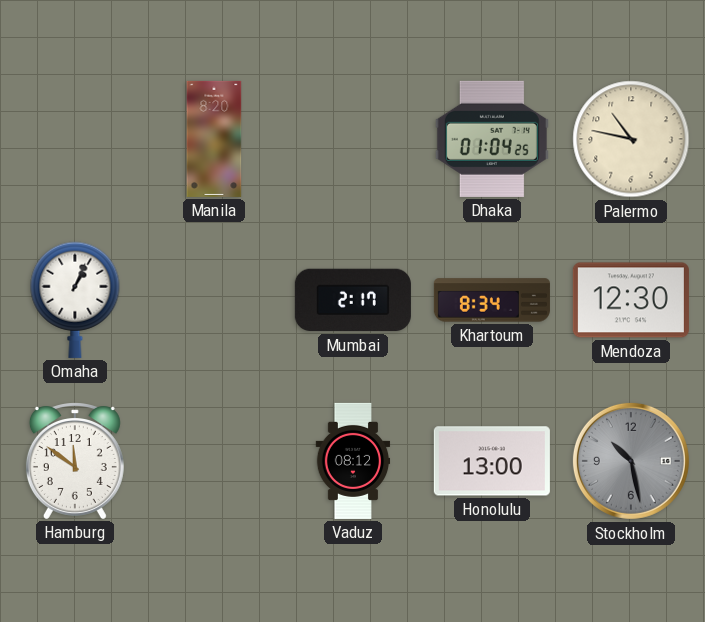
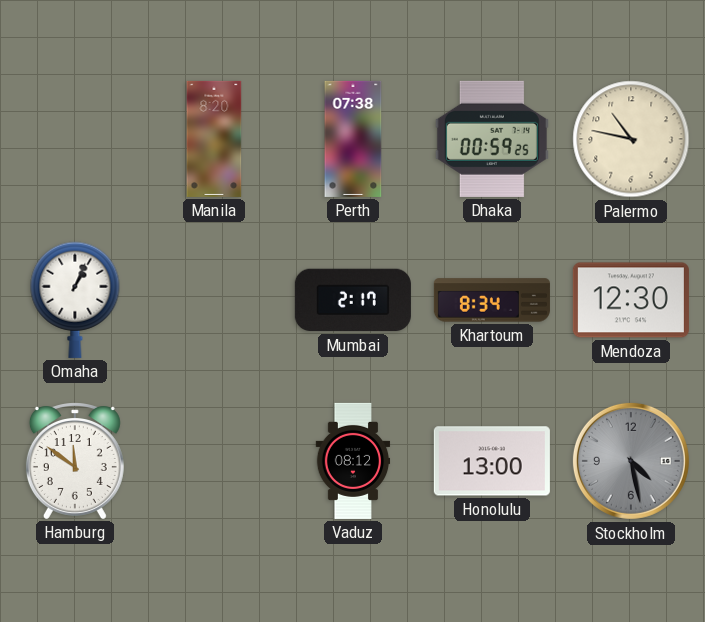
Perth: none -> 07:38
Dhaka: 01:04 -> 00:59
Stockholm: 10:28 -> 4:28
